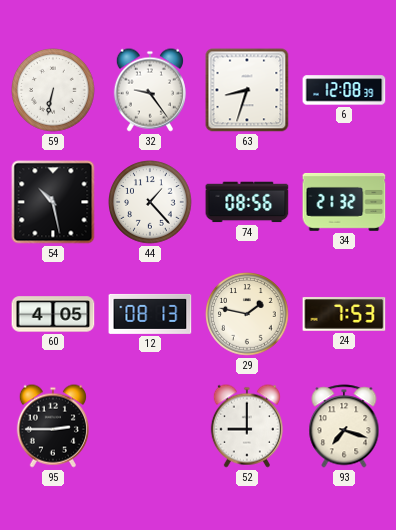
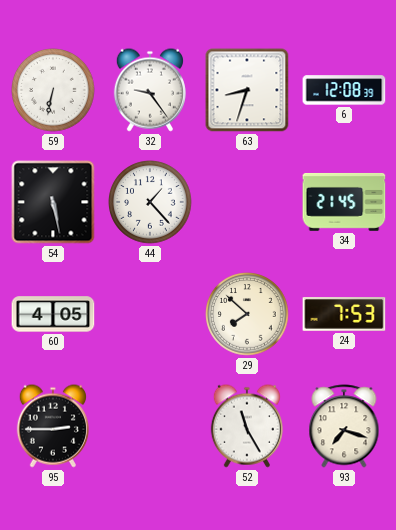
54: 10:28 -> 5:28
74: 08:56 -> none
34: 21:32 -> 21:45
12: 08:13 -> none
29: 1:47 -> 7:52
52: 9:00 -> 11:25
